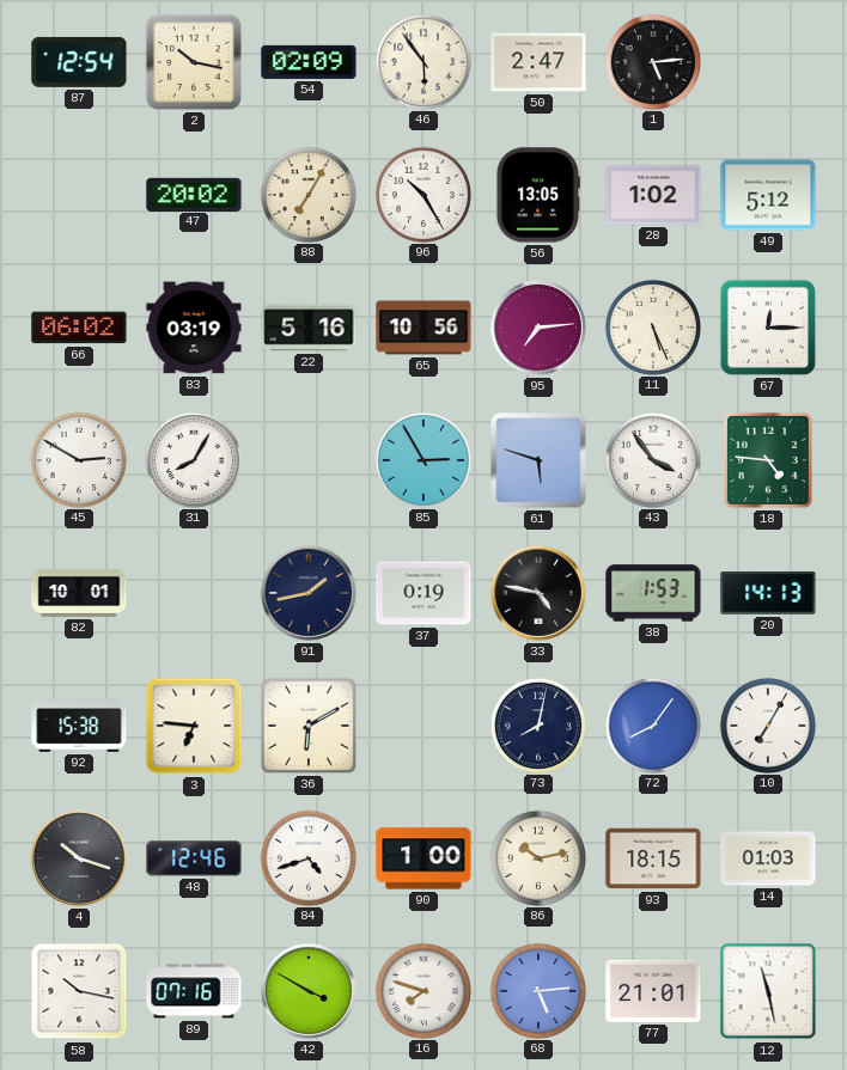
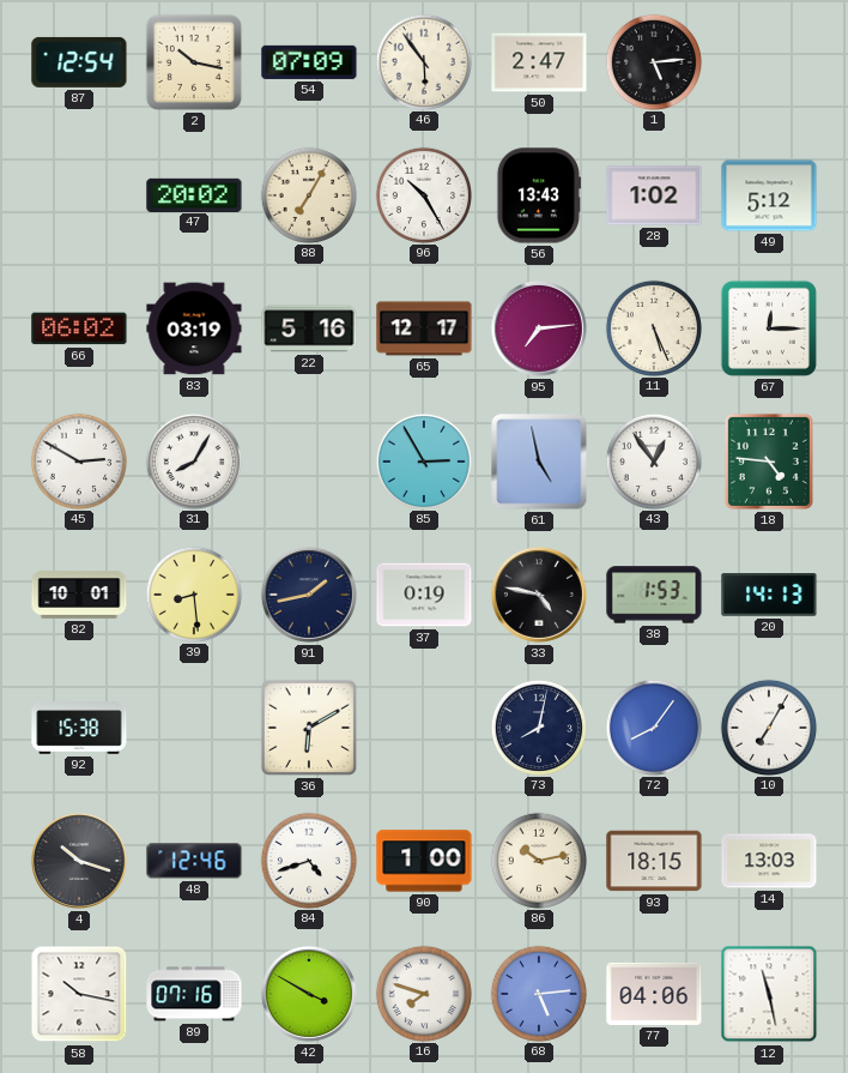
54: 02:09 -> 07:09
56: 13:05 -> 13:43
65: 10:56 -> 12:17
61: 5:48 -> 4:58
43: 3:54 -> 12:54
39: none -> 8:29
3: 6:46 -> none
14: 01:03 -> 13:03
77: 21:01 -> 04:06
